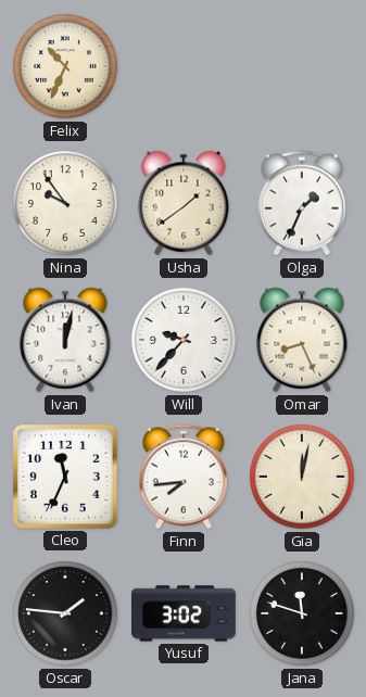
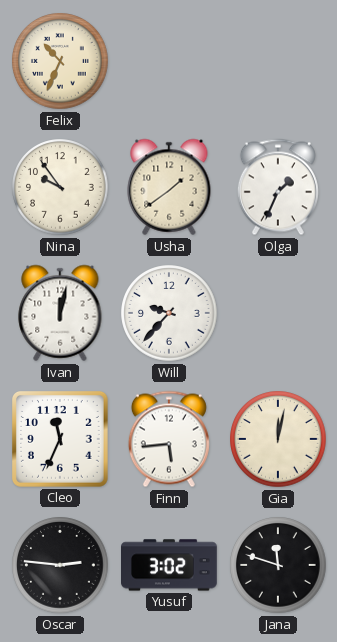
Omar: 8:26 -> none
Finn: 7:44 -> 5:44
Oscar: 1:46 -> 2:46
